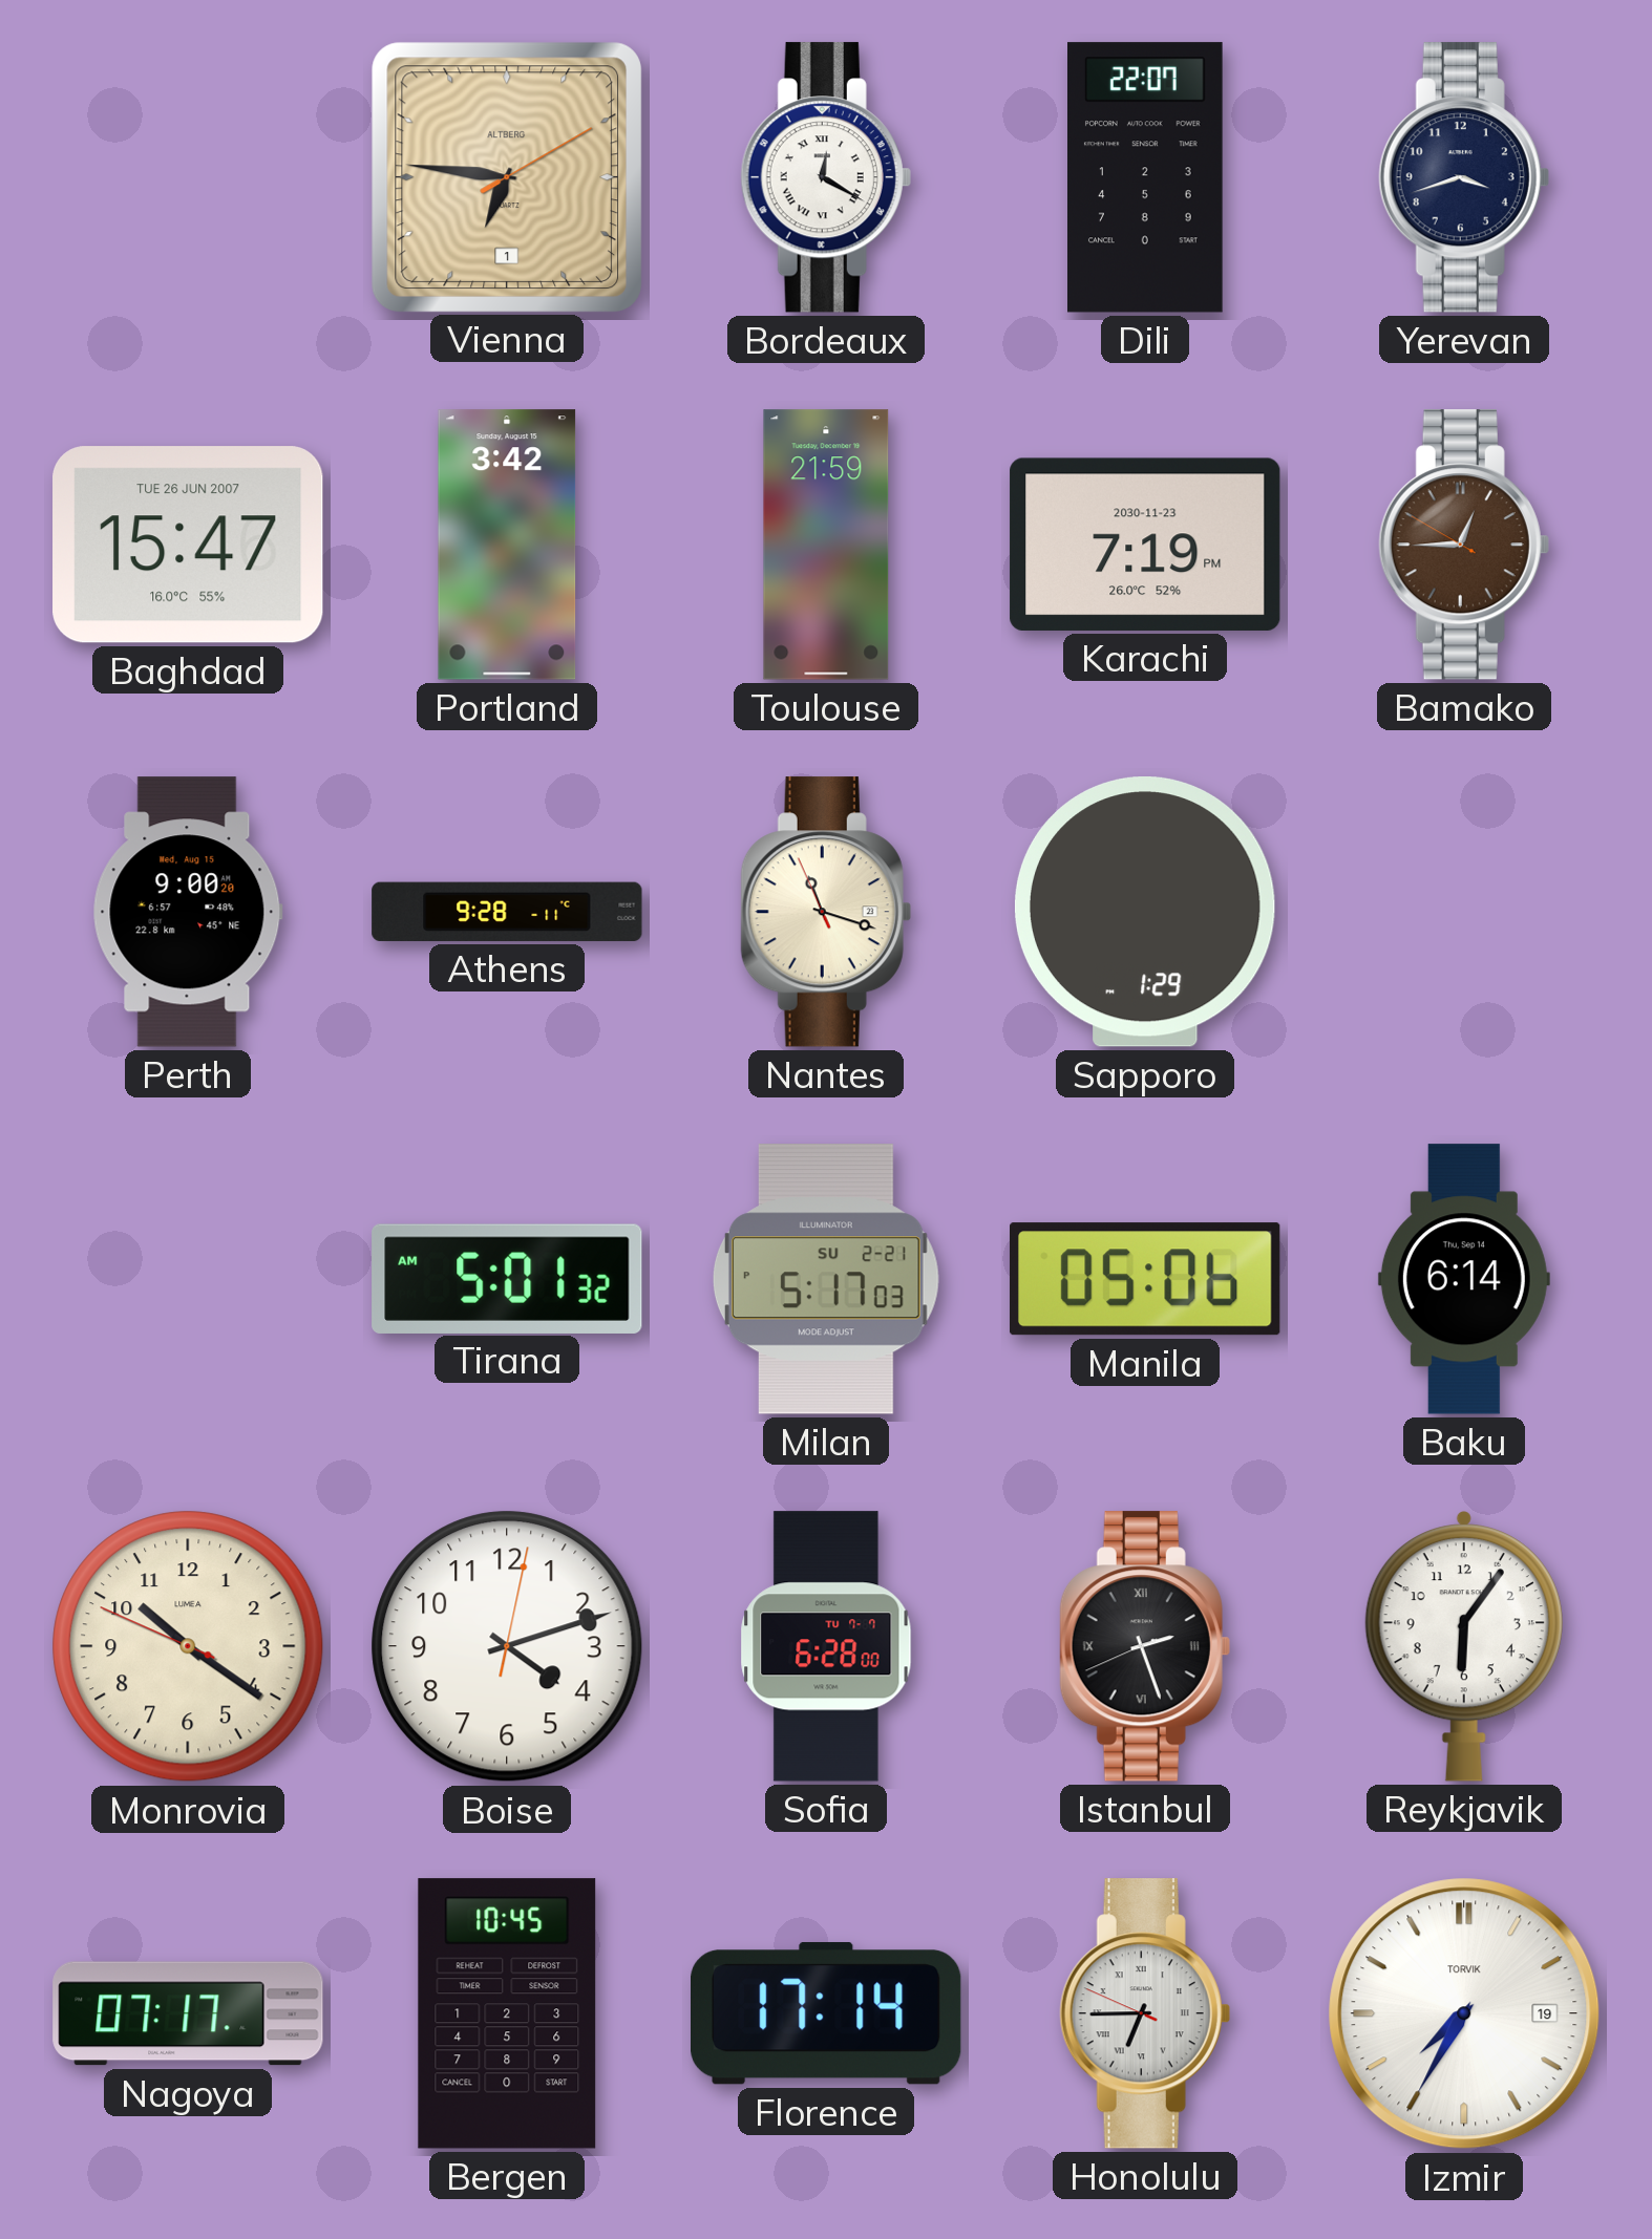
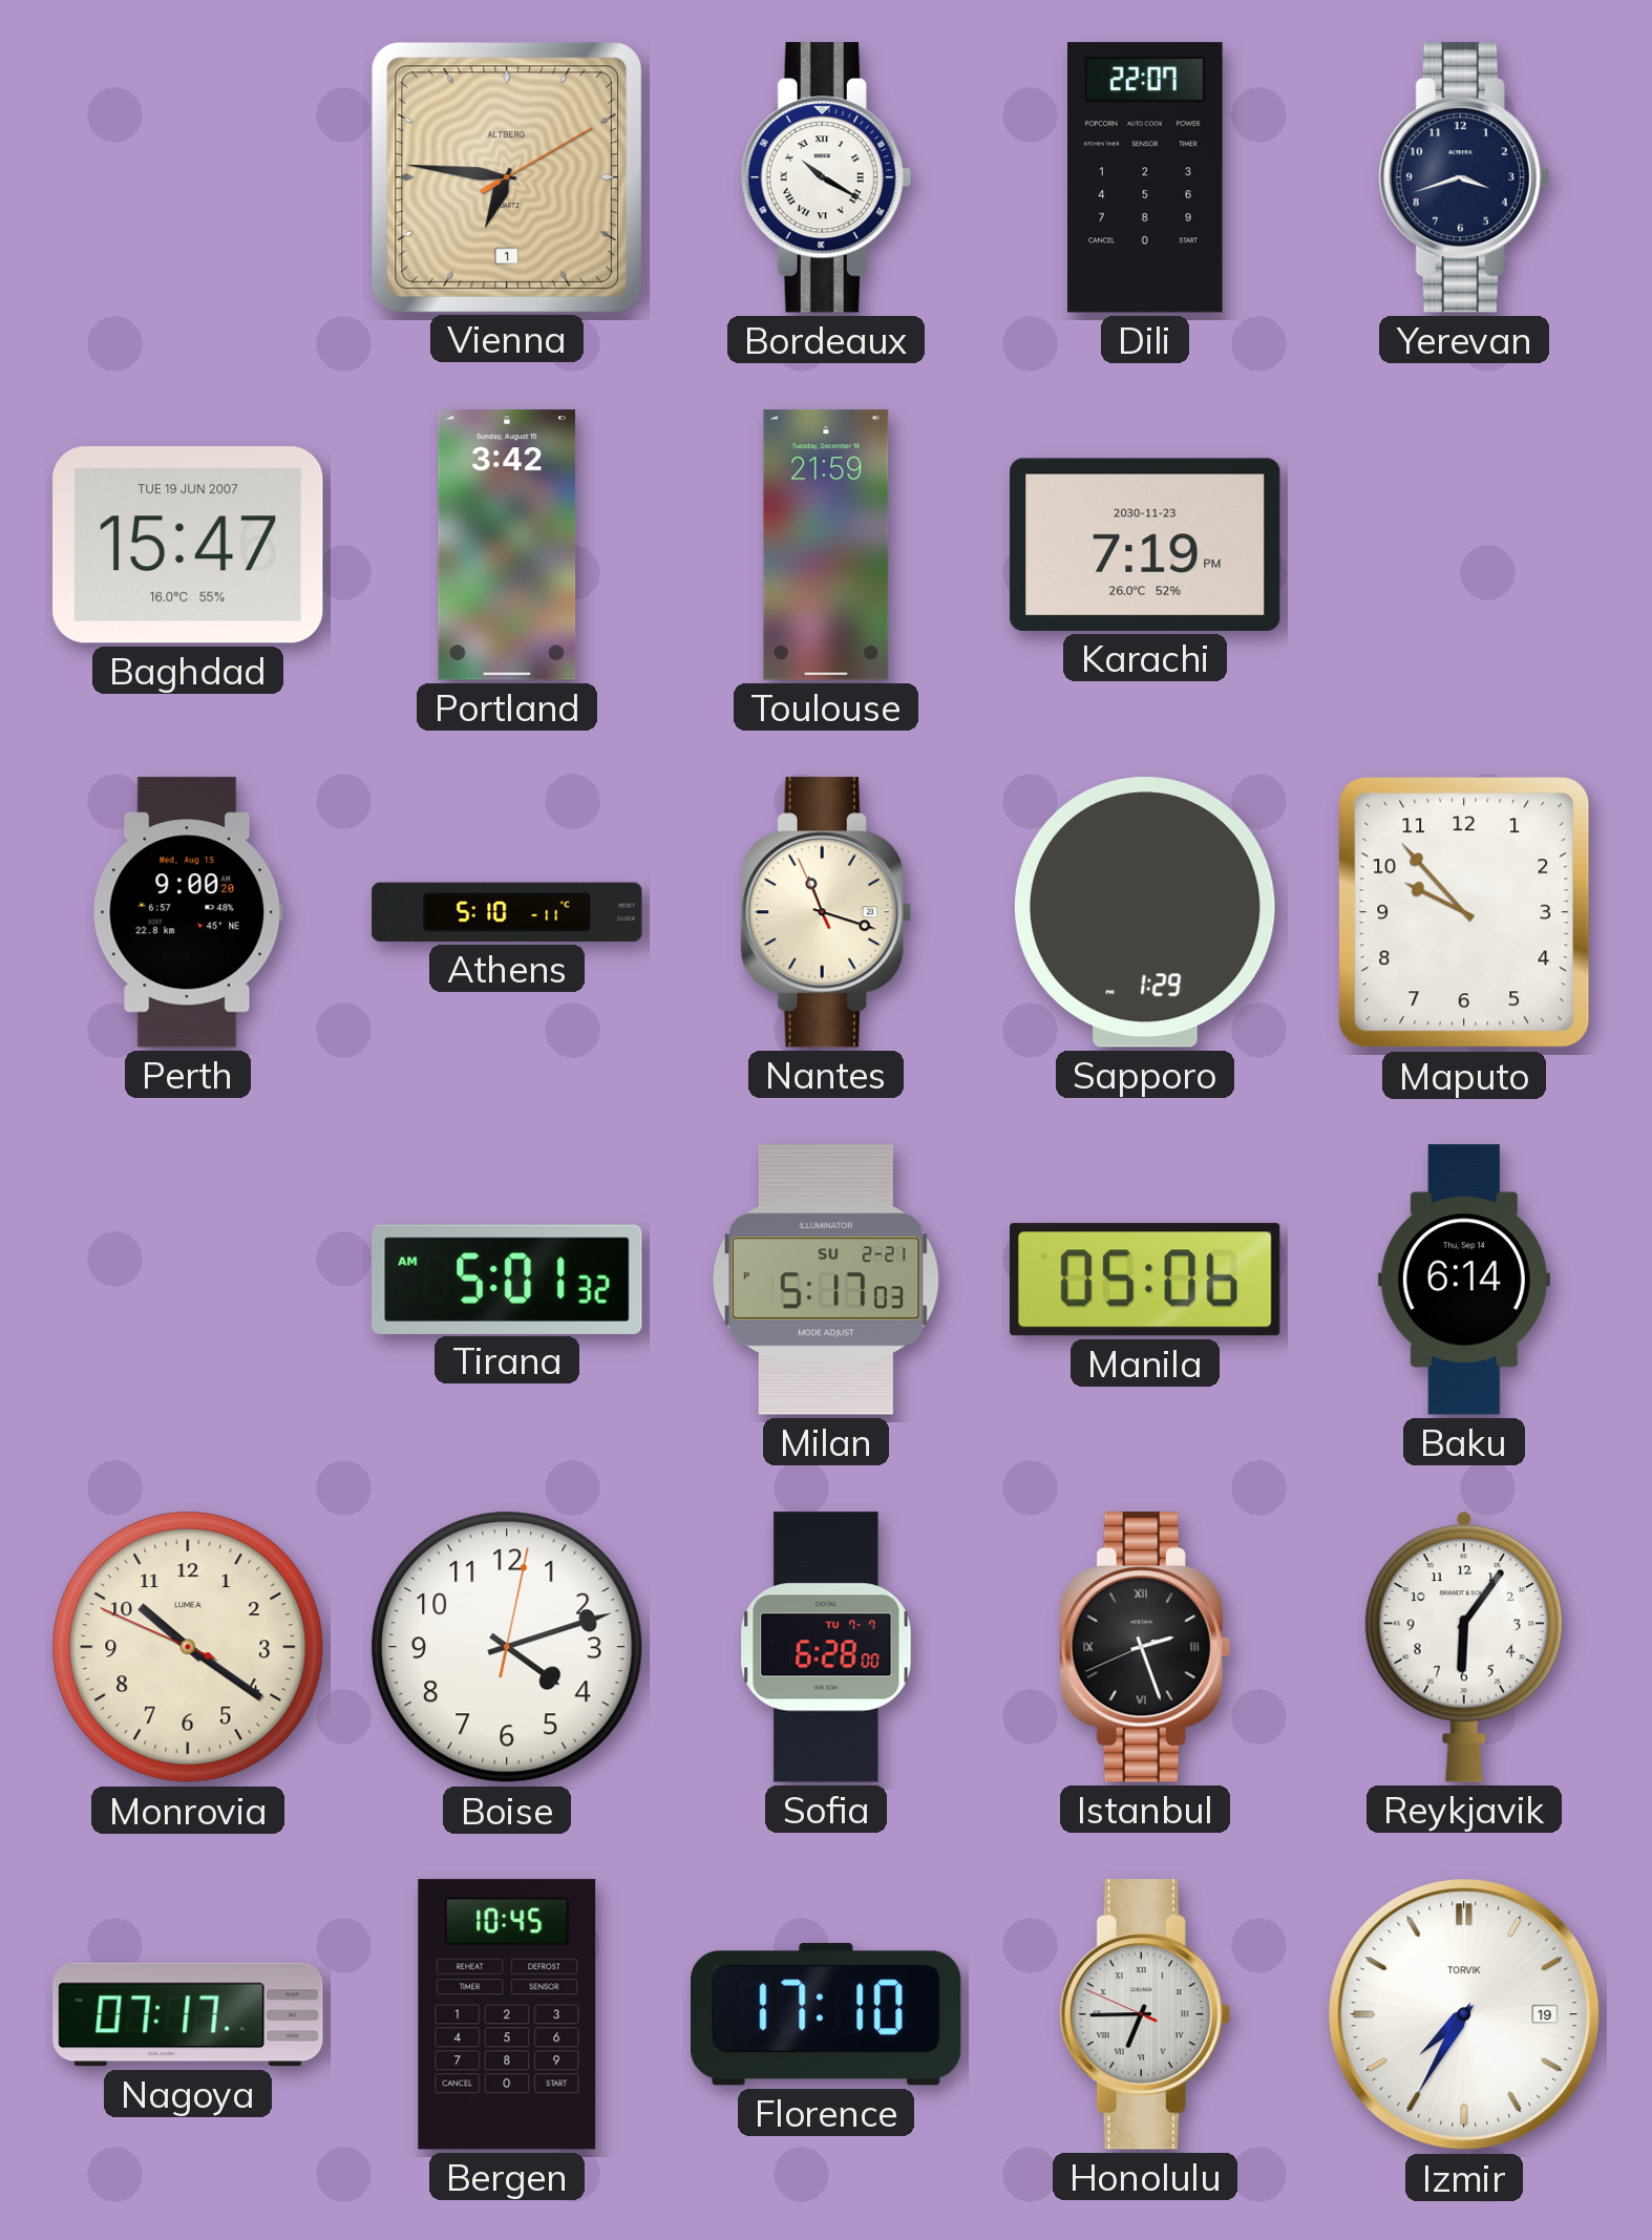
Bordeaux: 12:20 -> 10:20
Baghdad date: TUE 26 JUN 2007 -> TUE 19 JUN 2007
Bamako: 12:44 -> none
Athens: 9:28 -> 5:10
Maputo: none -> 9:53
Florence: 17:14 -> 17:10
